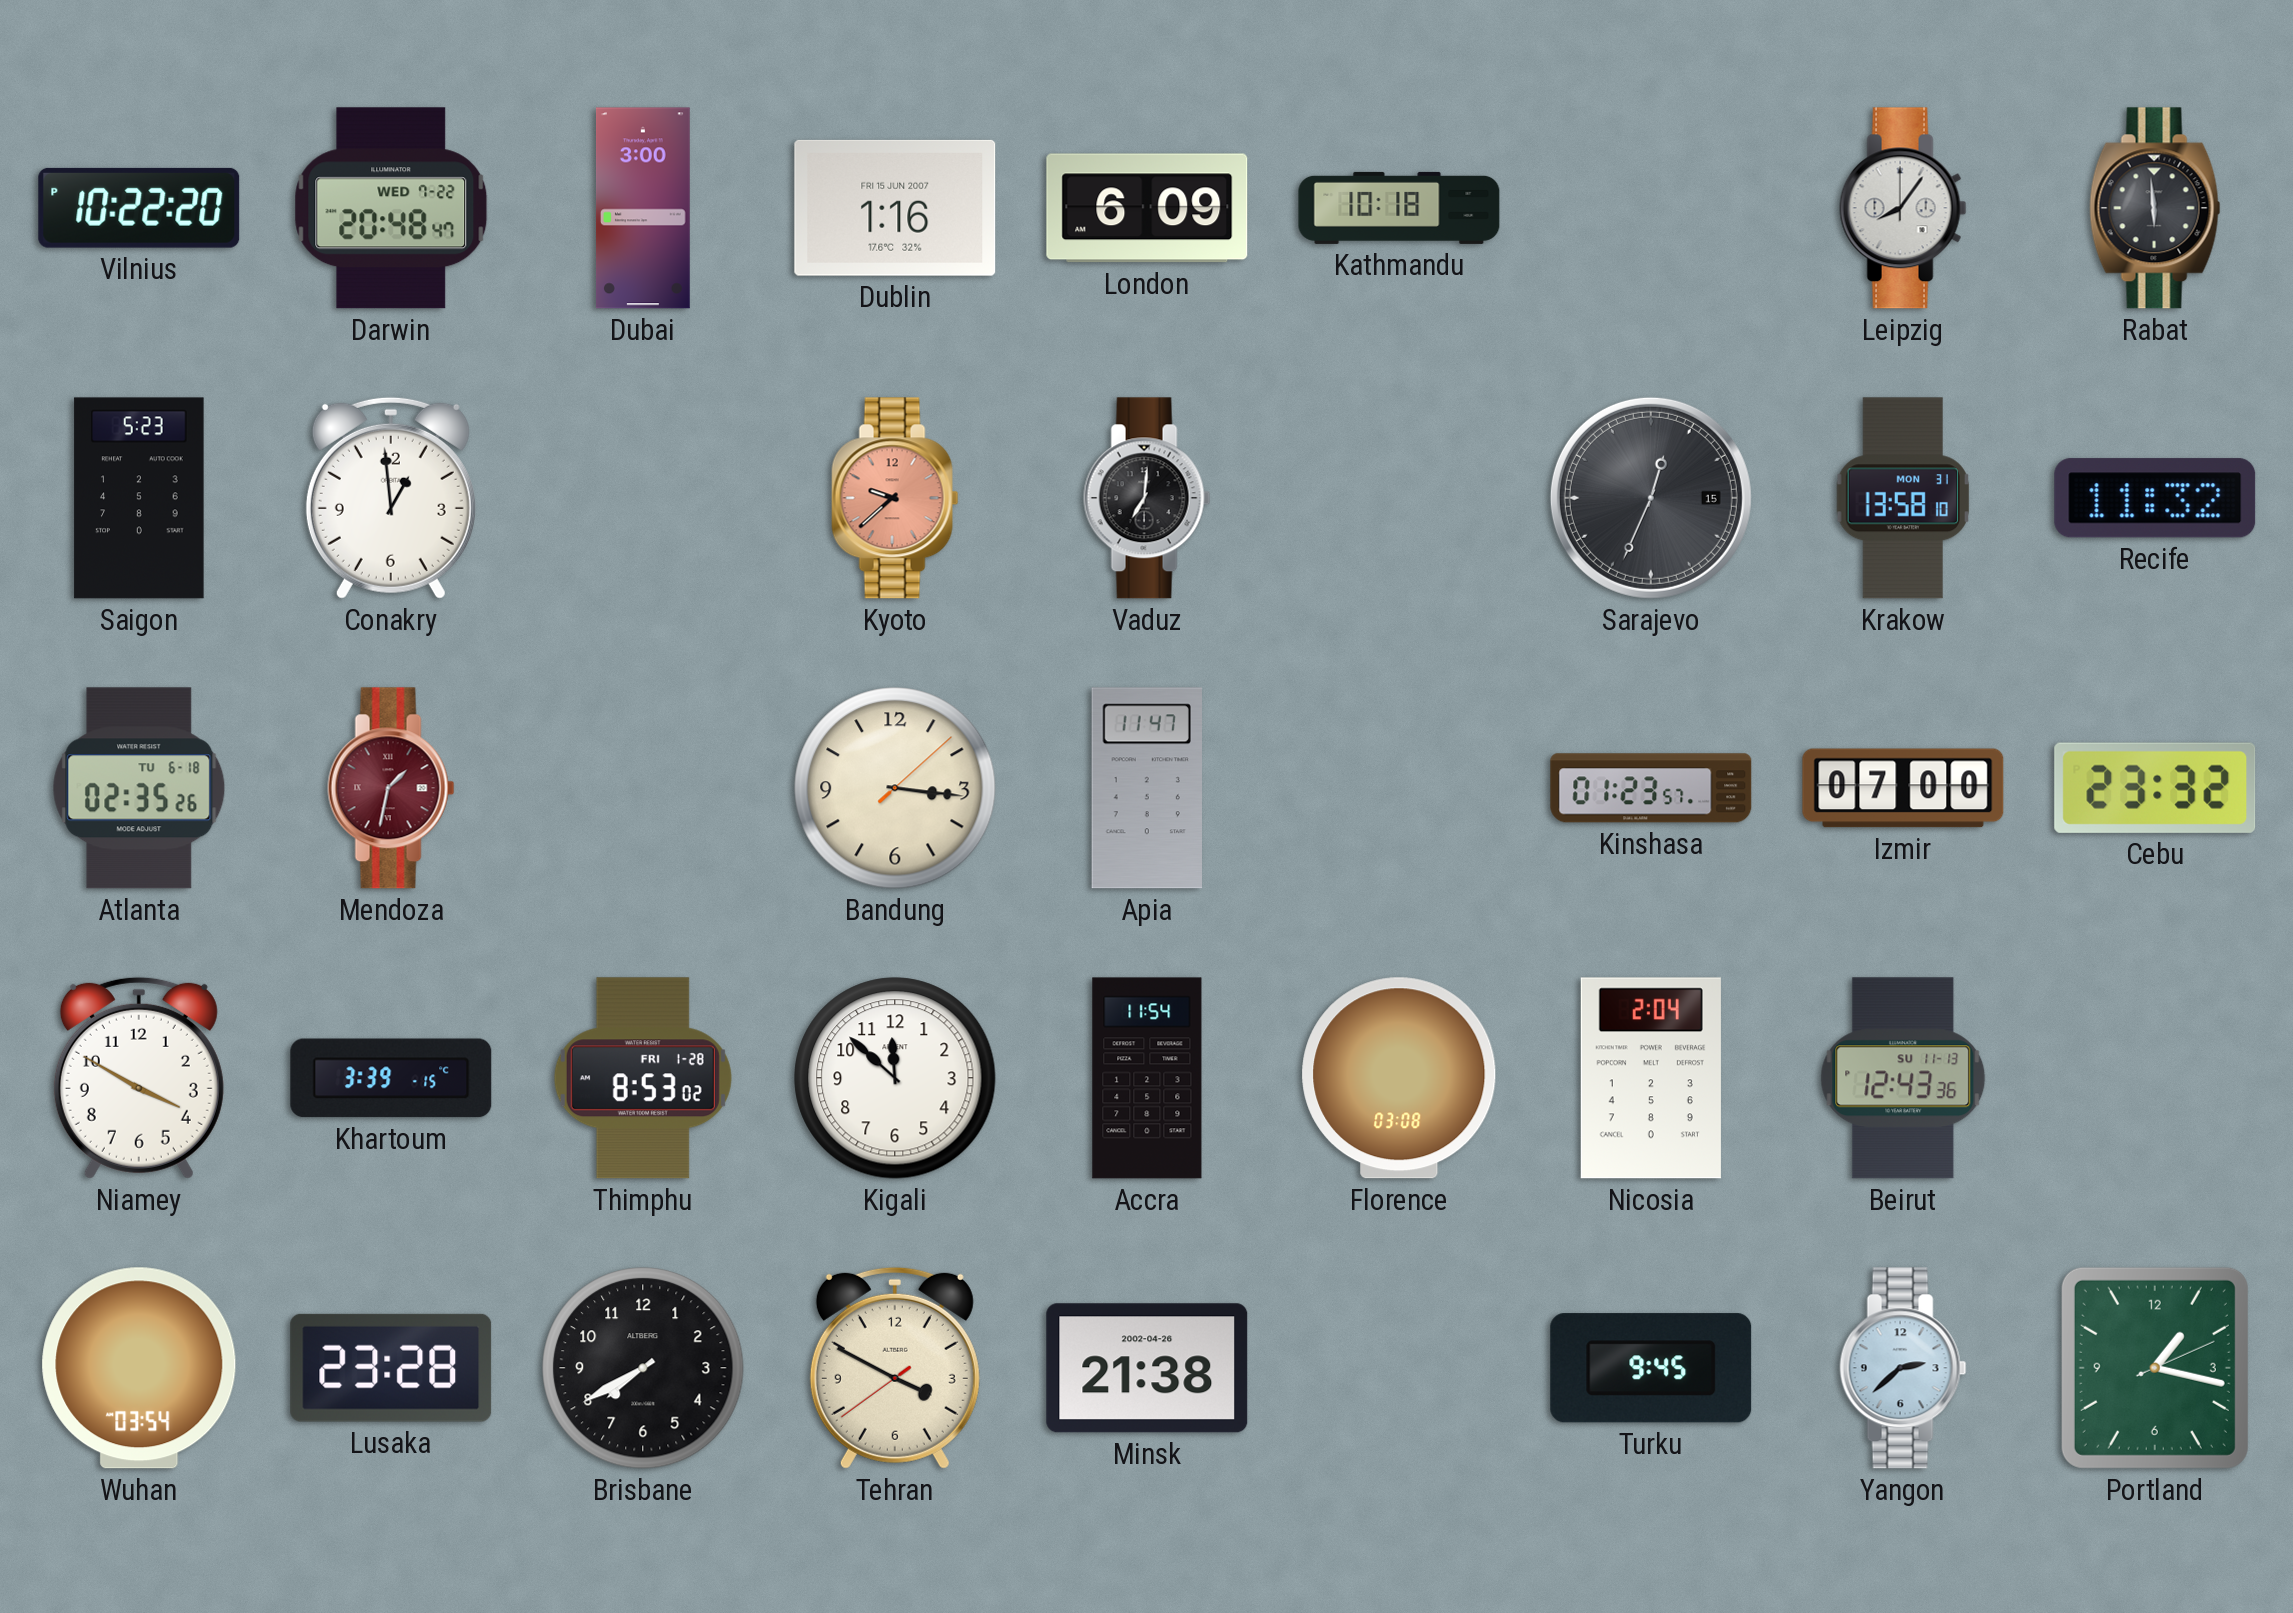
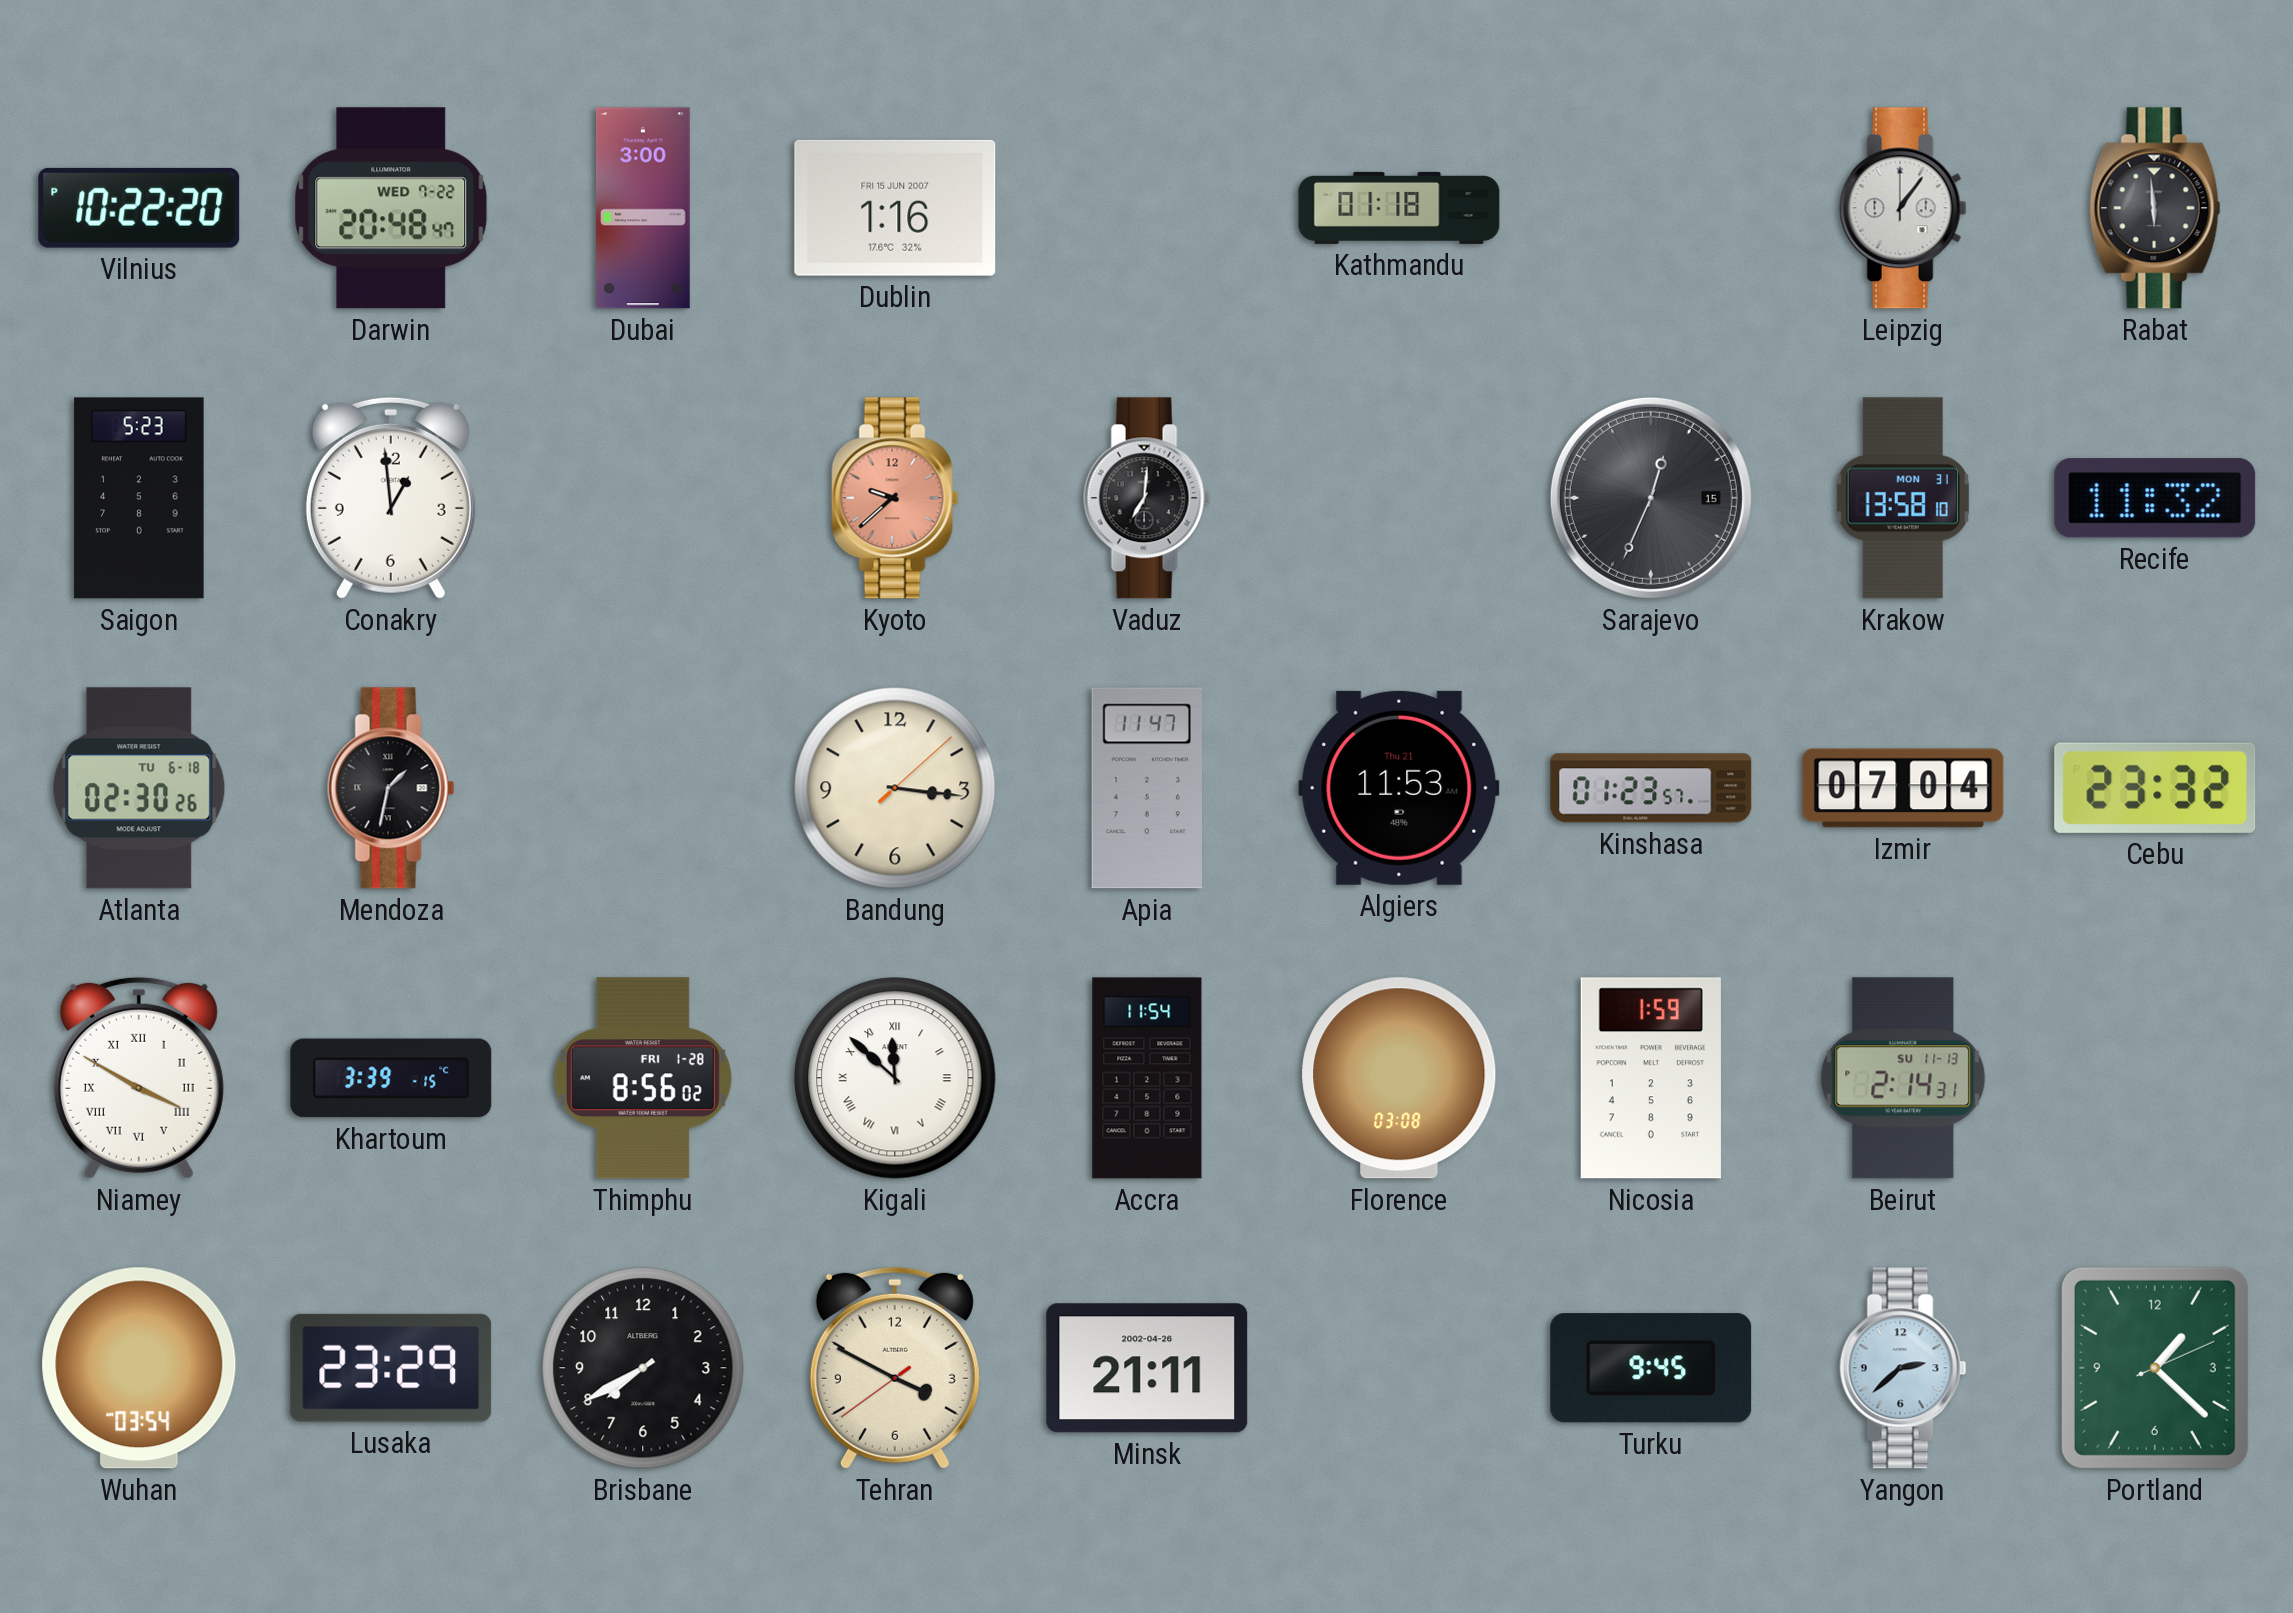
London: 6:09 -> none
Kathmandu: 10:18 -> 01:18
Leipzig: 8:06 -> 1:06
Atlanta: 02:35 -> 02:30
Mendoza dial: burgundy -> black
Algiers: none -> 11:53
Izmir: 07:00 -> 07:04
Niamey numerals: Arabic -> Roman
Thimphu: 8:53 -> 8:56
Kigali numerals: Arabic -> Roman
Nicosia: 2:04 -> 1:59
Beirut: 12:43 -> 2:14
Lusaka: 23:28 -> 23:29
Minsk: 21:38 -> 21:11
Portland: 1:17 -> 1:22
